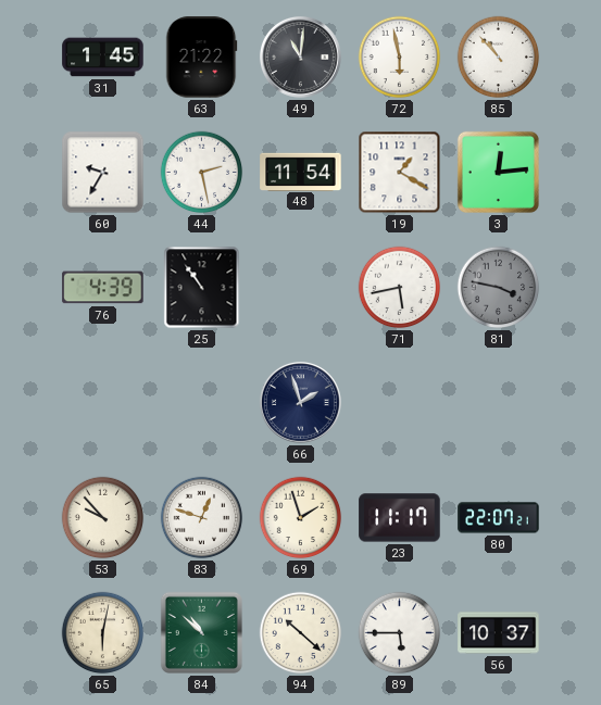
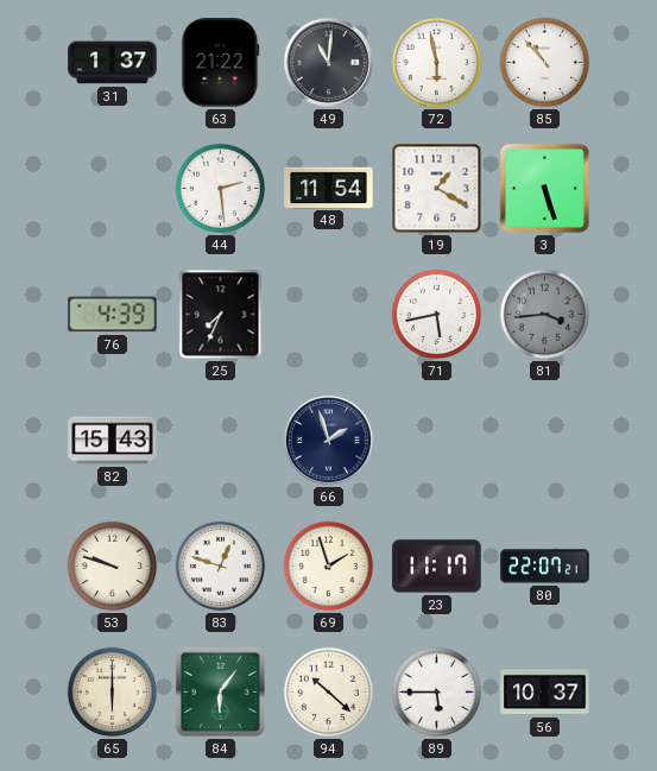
31: 1:45 -> 1:37
60: 9:35 -> none
44: 2:28 -> 2:29
3: 12:14 -> 5:27
25: 10:54 -> 7:34
81: 3:47 -> 3:44
82: none -> 15:43
53: 9:53 -> 9:48
65: 6:02 -> 6:00
84: 10:52 -> 6:06
